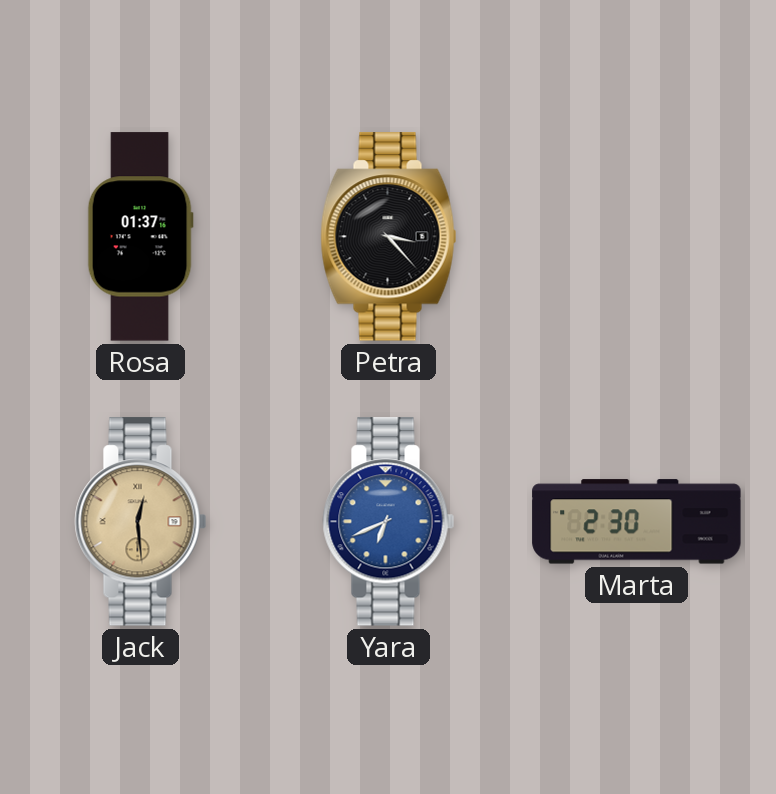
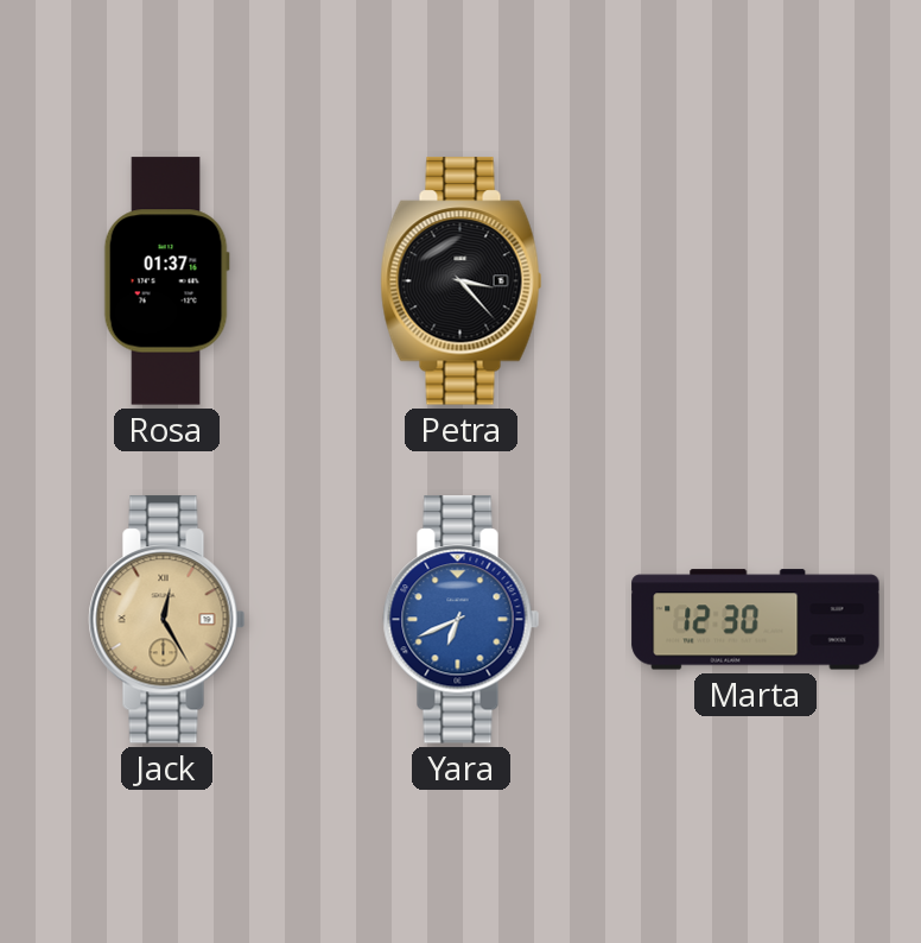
Jack: 12:29 -> 12:25
Marta: 2:30 -> 12:30
